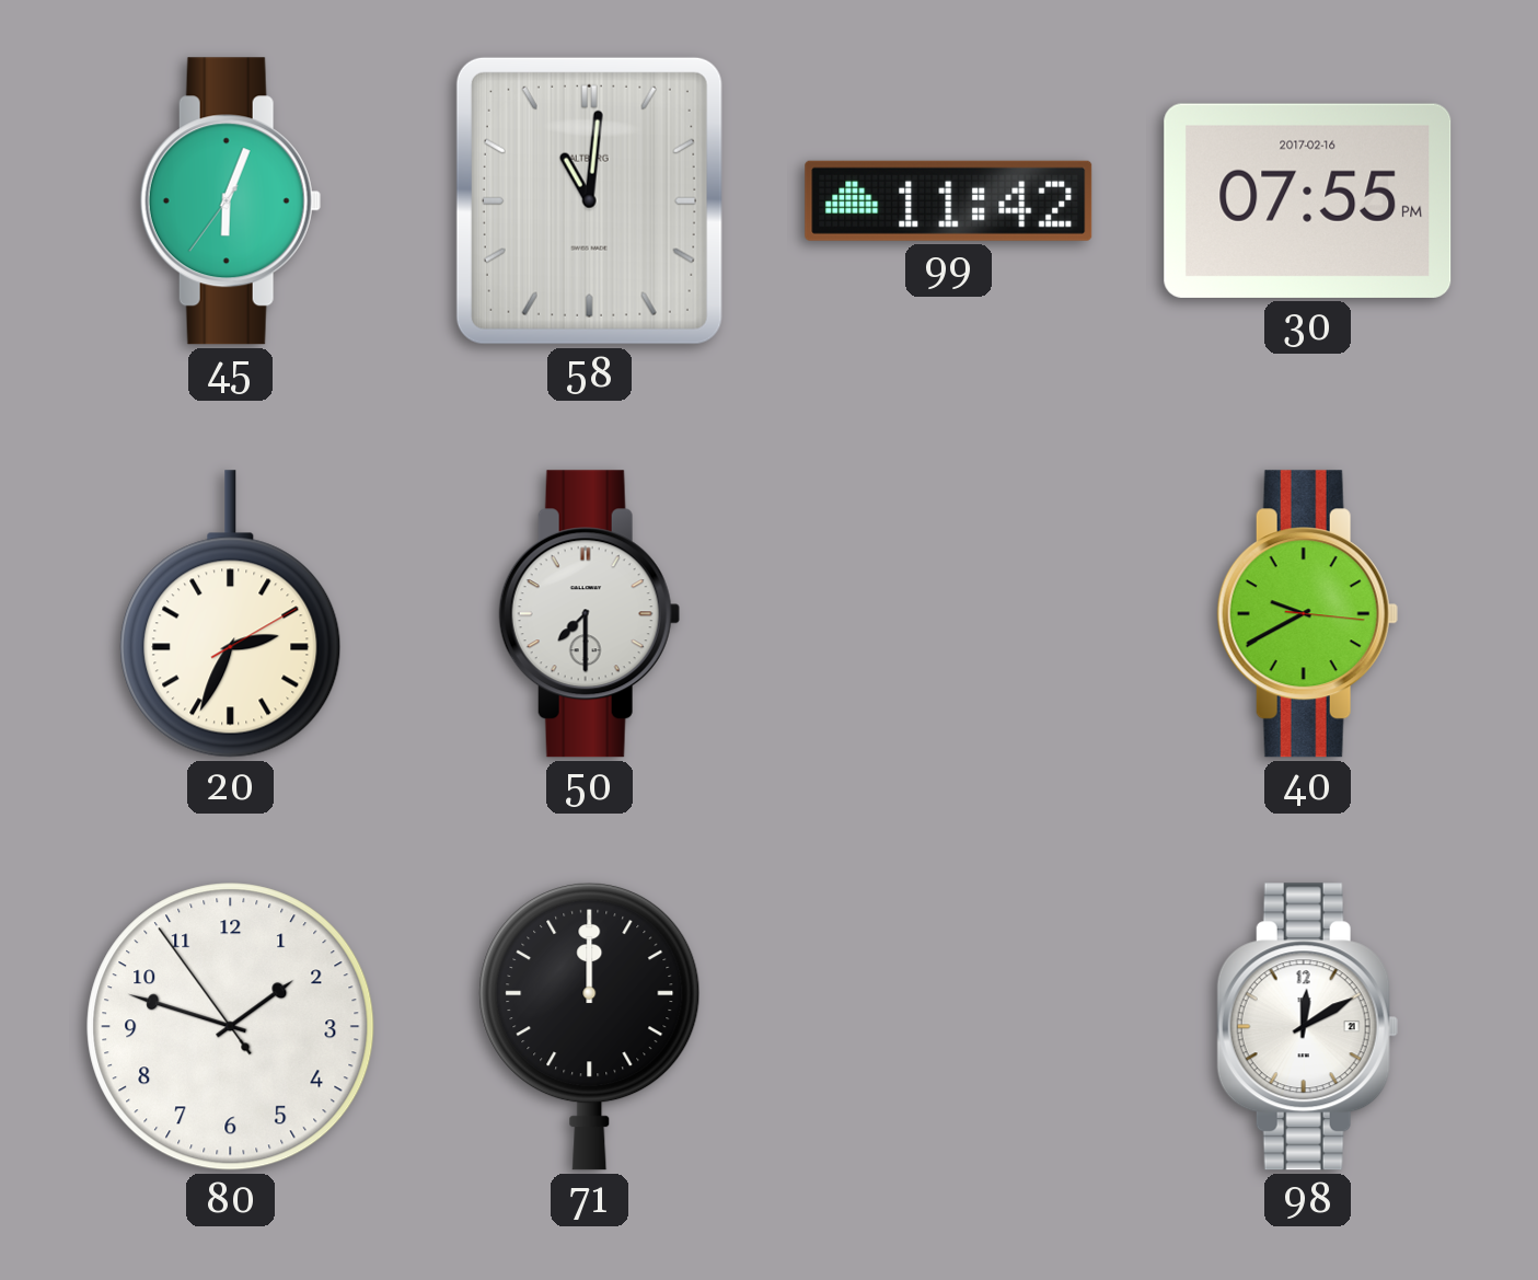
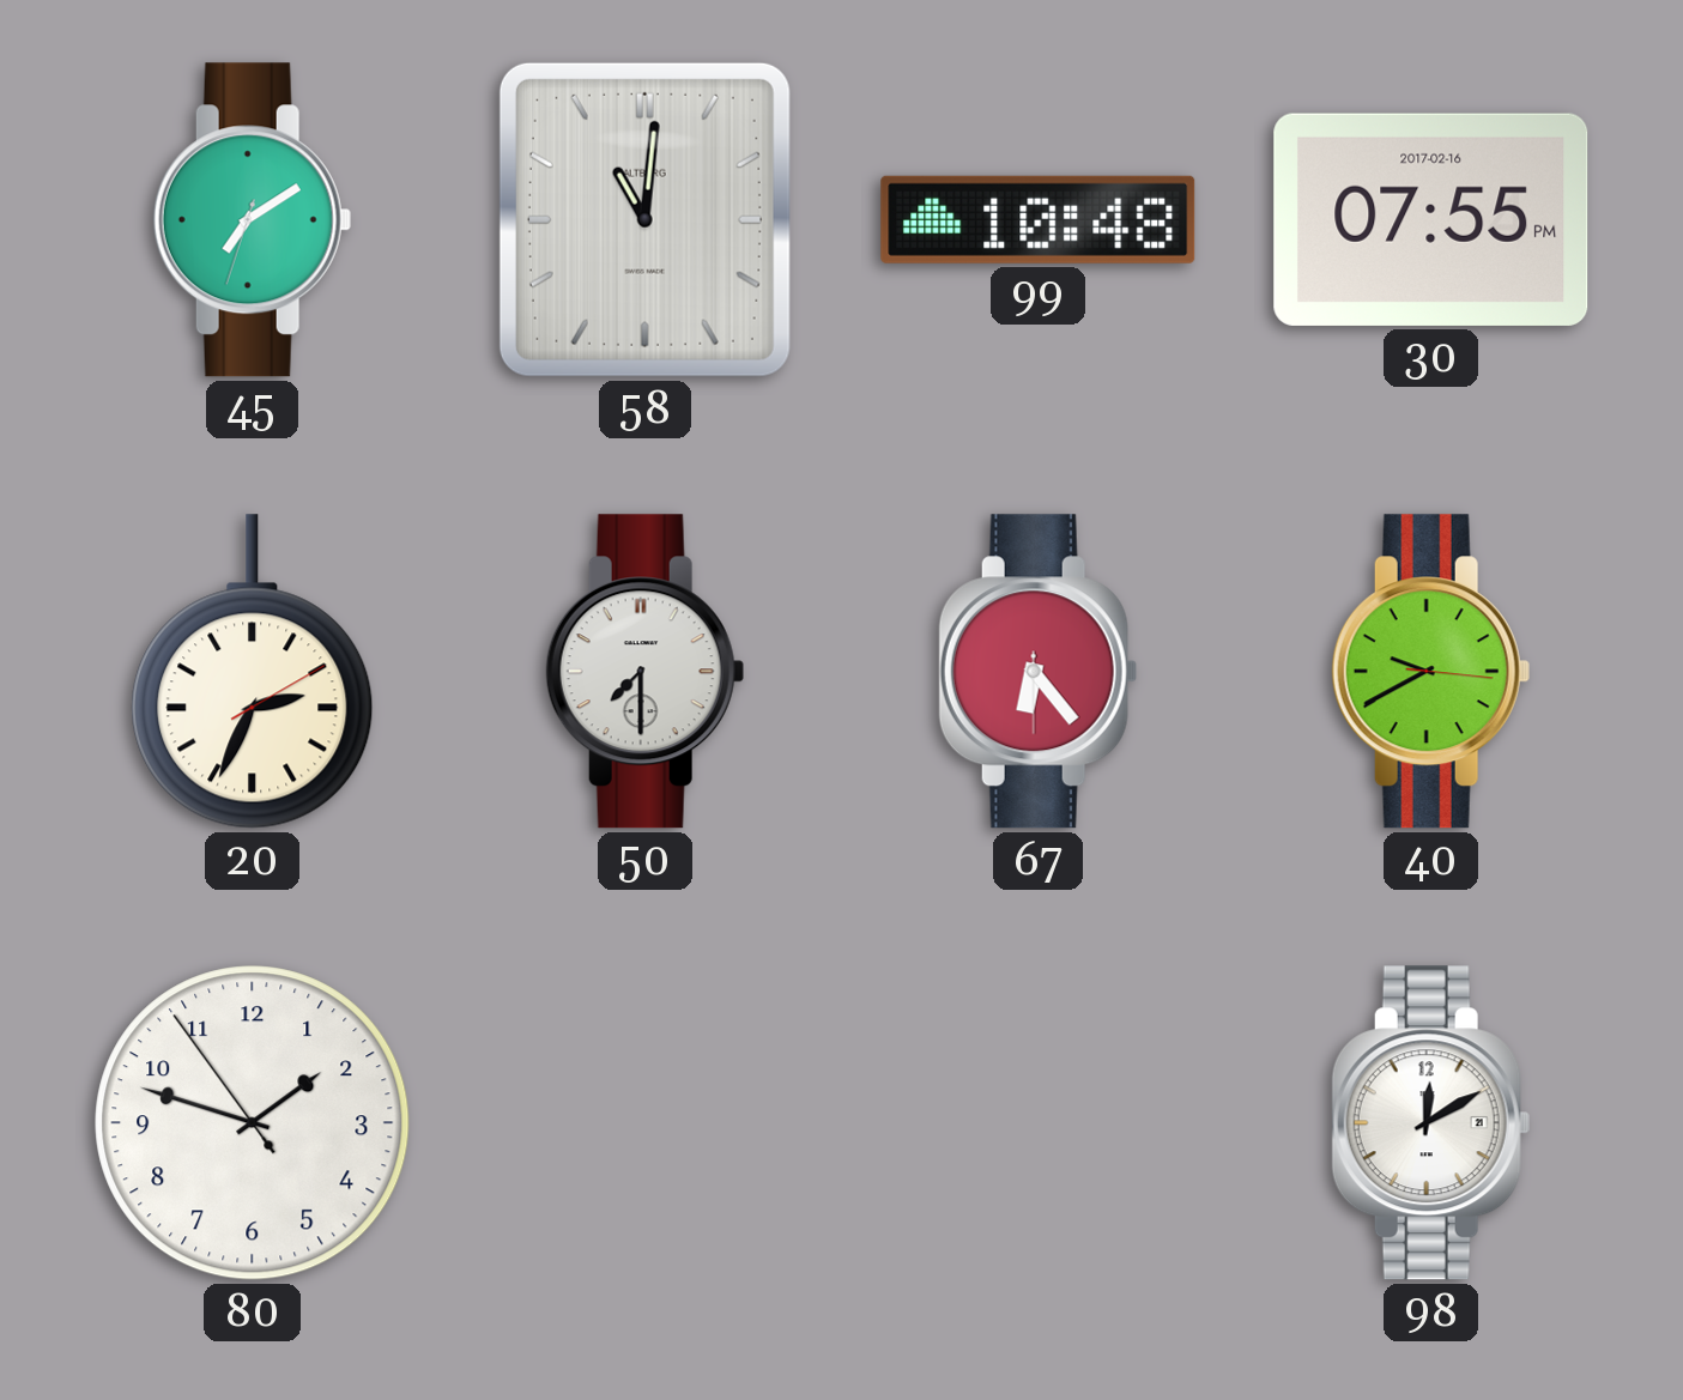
45: 6:03 -> 7:09
99: 11:42 -> 10:48
67: none -> 6:23
71: 12:00 -> none
